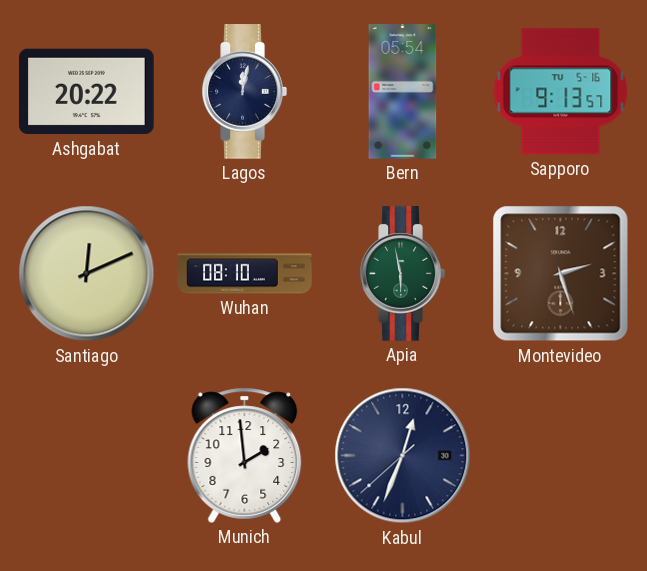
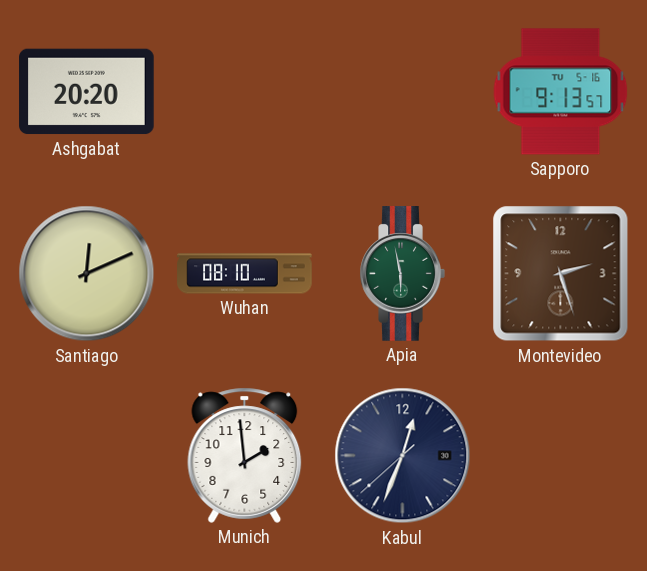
Ashgabat: 20:22 -> 20:20
Lagos: 12:02 -> none
Bern: 05:54 -> none
